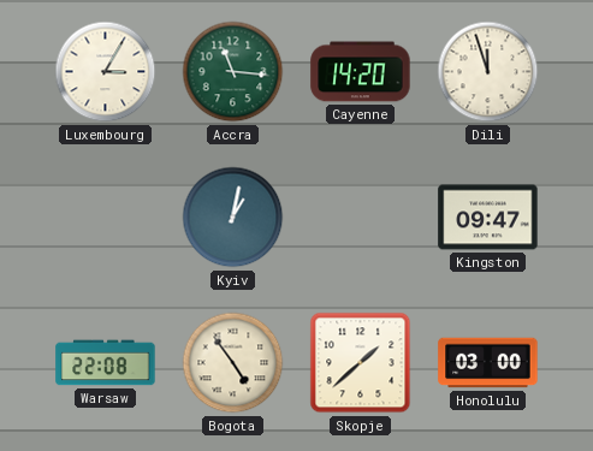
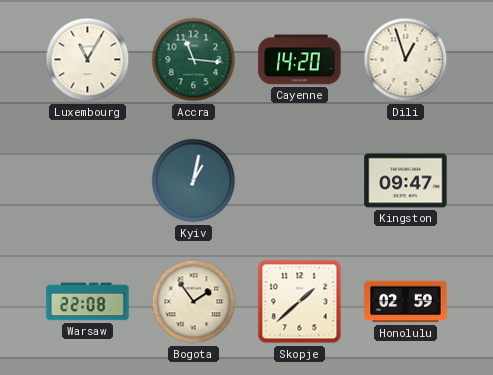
Luxembourg: 3:05 -> 11:05
Dili: 11:57 -> 12:57
Bogota: 4:54 -> 1:54
Honolulu: 03:00 -> 02:59
